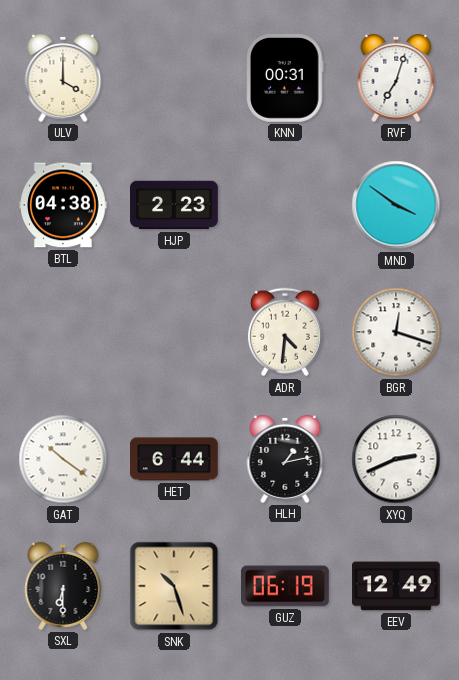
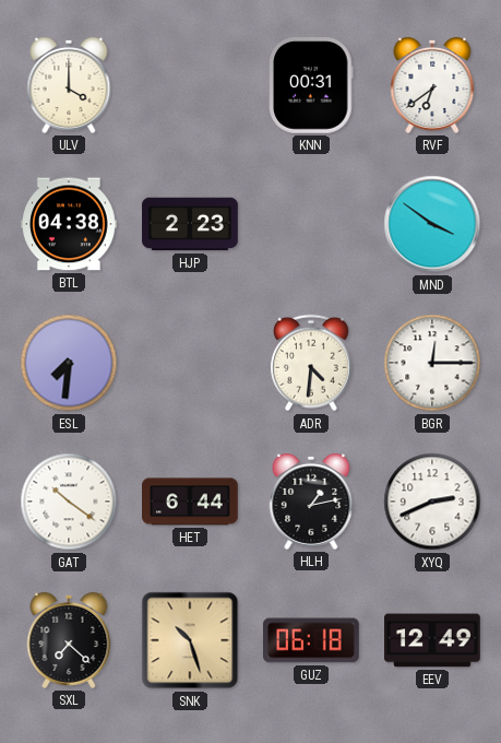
RVF: 7:03 -> 6:39
ESL: none -> 7:31
BGR: 12:18 -> 12:15
SXL: 6:30 -> 7:22
GUZ: 06:19 -> 06:18
